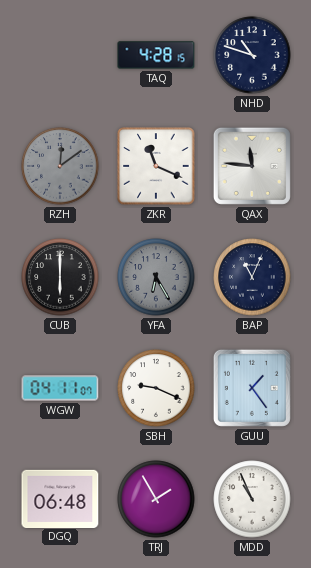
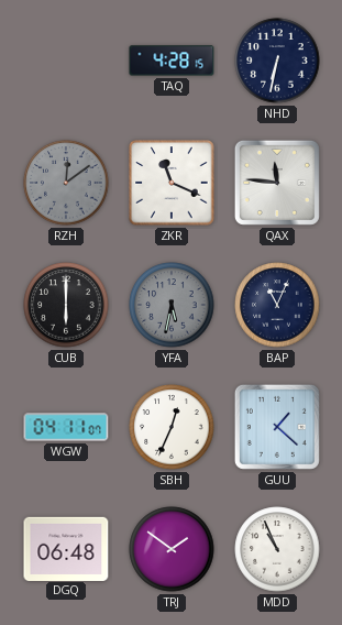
NHD: 10:48 -> 6:32
YFA: 6:25 -> 5:32
SBH: 9:19 -> 12:34
GUU: 1:24 -> 1:22
TRJ: 1:55 -> 1:51
